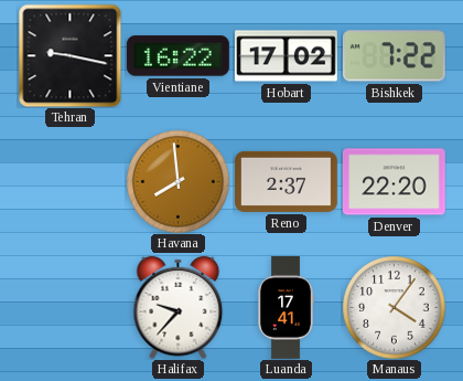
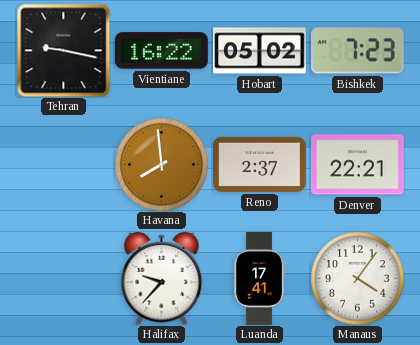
Hobart: 17:02 -> 05:02
Bishkek: 7:22 -> 7:23
Denver: 22:20 -> 22:21
